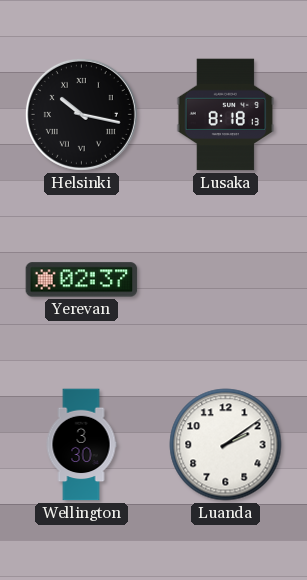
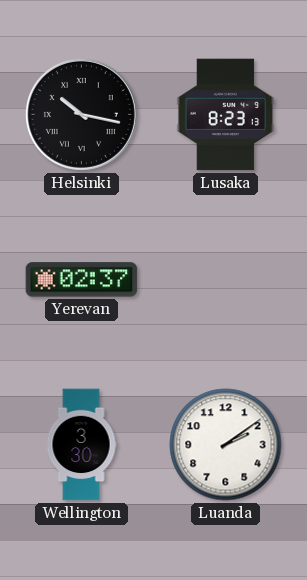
Lusaka: 8:18 -> 8:23
